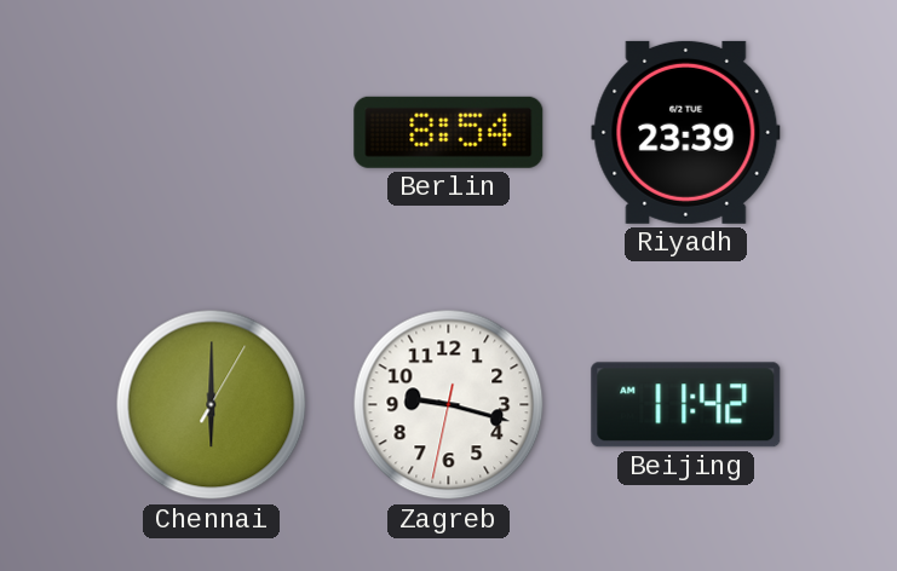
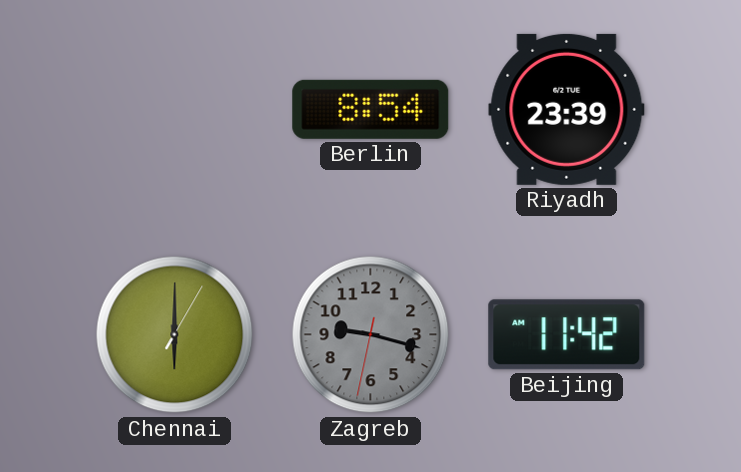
Zagreb dial: white -> grey
